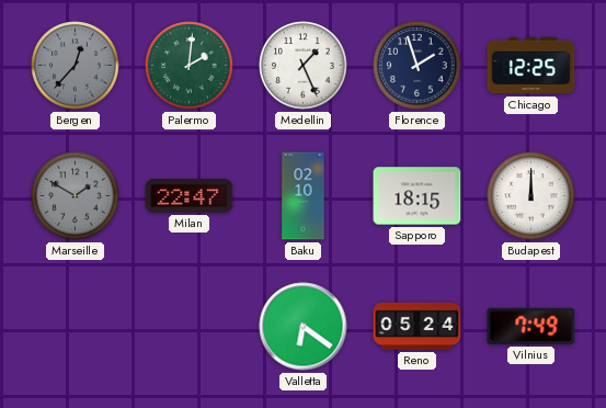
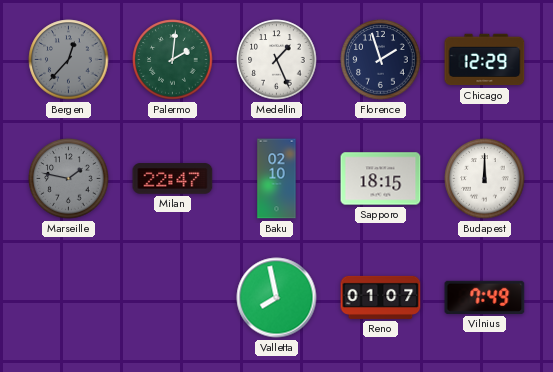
Chicago: 12:25 -> 12:29
Marseille: 1:50 -> 1:47
Valletta: 6:21 -> 7:58
Reno: 05:24 -> 01:07
